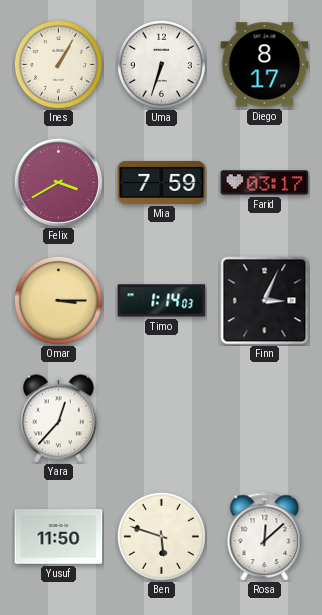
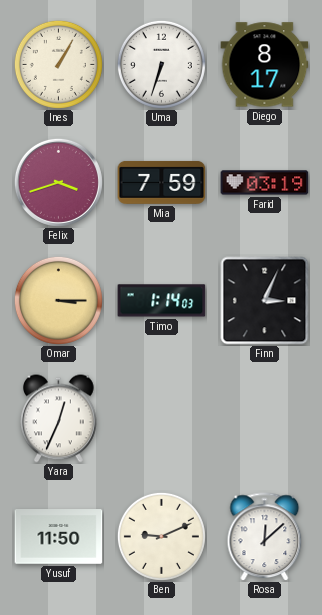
Felix: 3:40 -> 3:42
Farid: 03:17 -> 03:19
Yara: 12:37 -> 12:34
Ben: 5:48 -> 9:11
